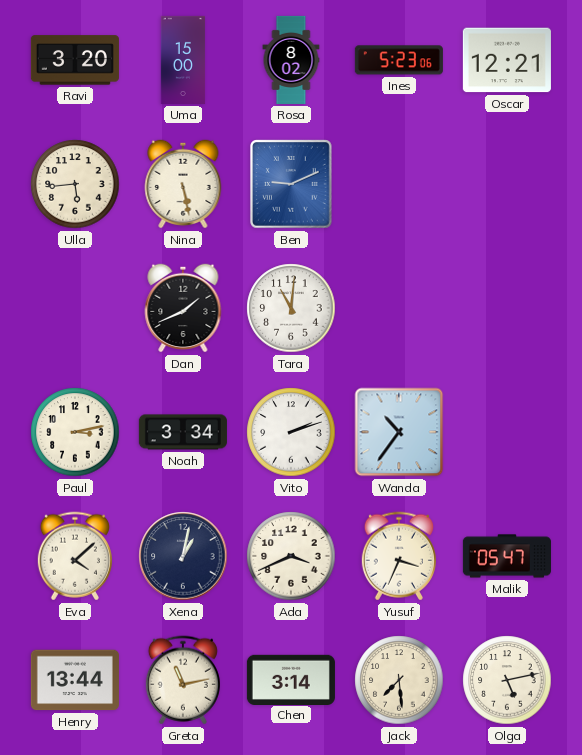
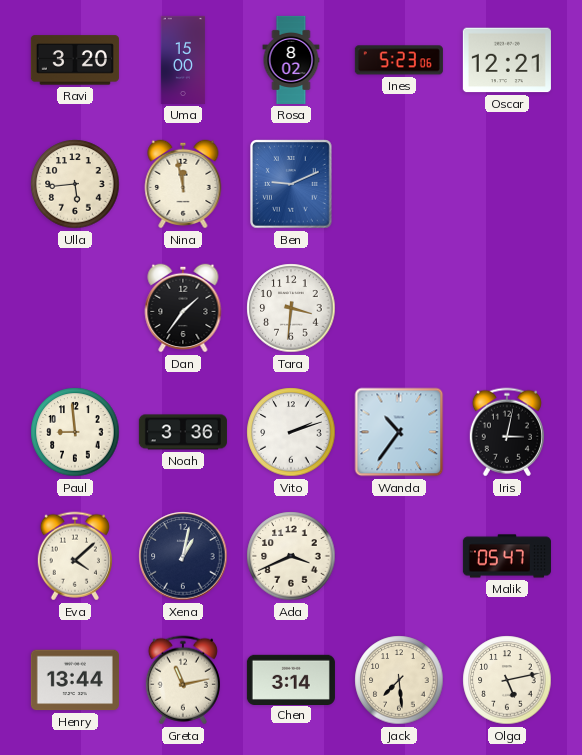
Nina: 5:28 -> 11:58
Dan: 1:41 -> 1:36
Tara: 11:01 -> 3:31
Paul: 3:13 -> 8:59
Noah: 3:34 -> 3:36
Iris: none -> 3:02
Yusuf: 3:34 -> none
